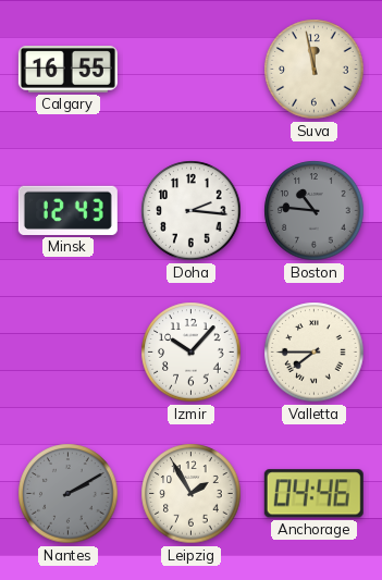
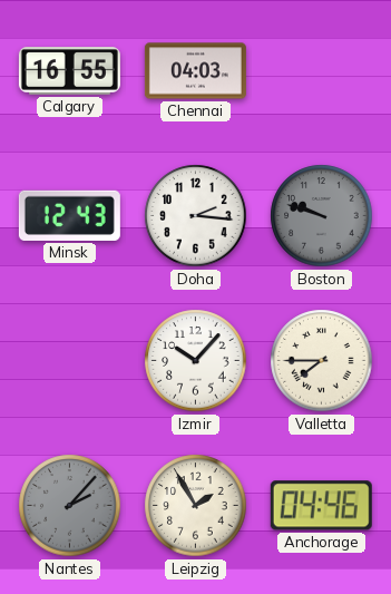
Chennai: none -> 04:03
Suva: 11:58 -> none
Boston: 10:46 -> 9:48
Nantes: 2:10 -> 2:07
